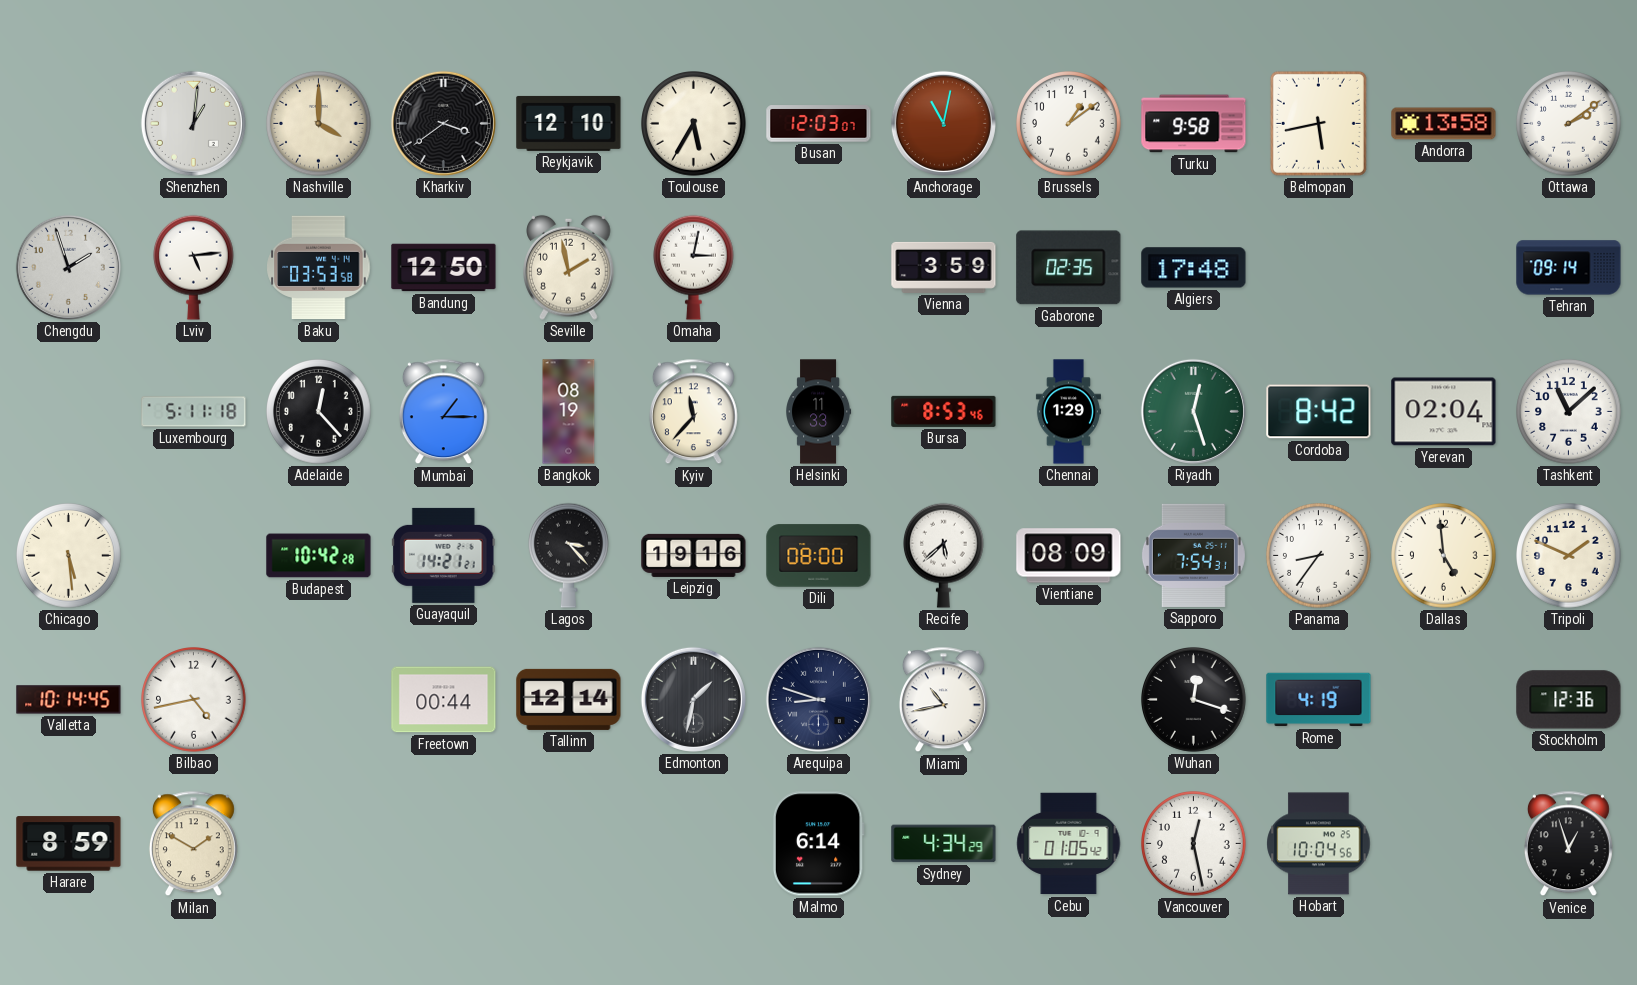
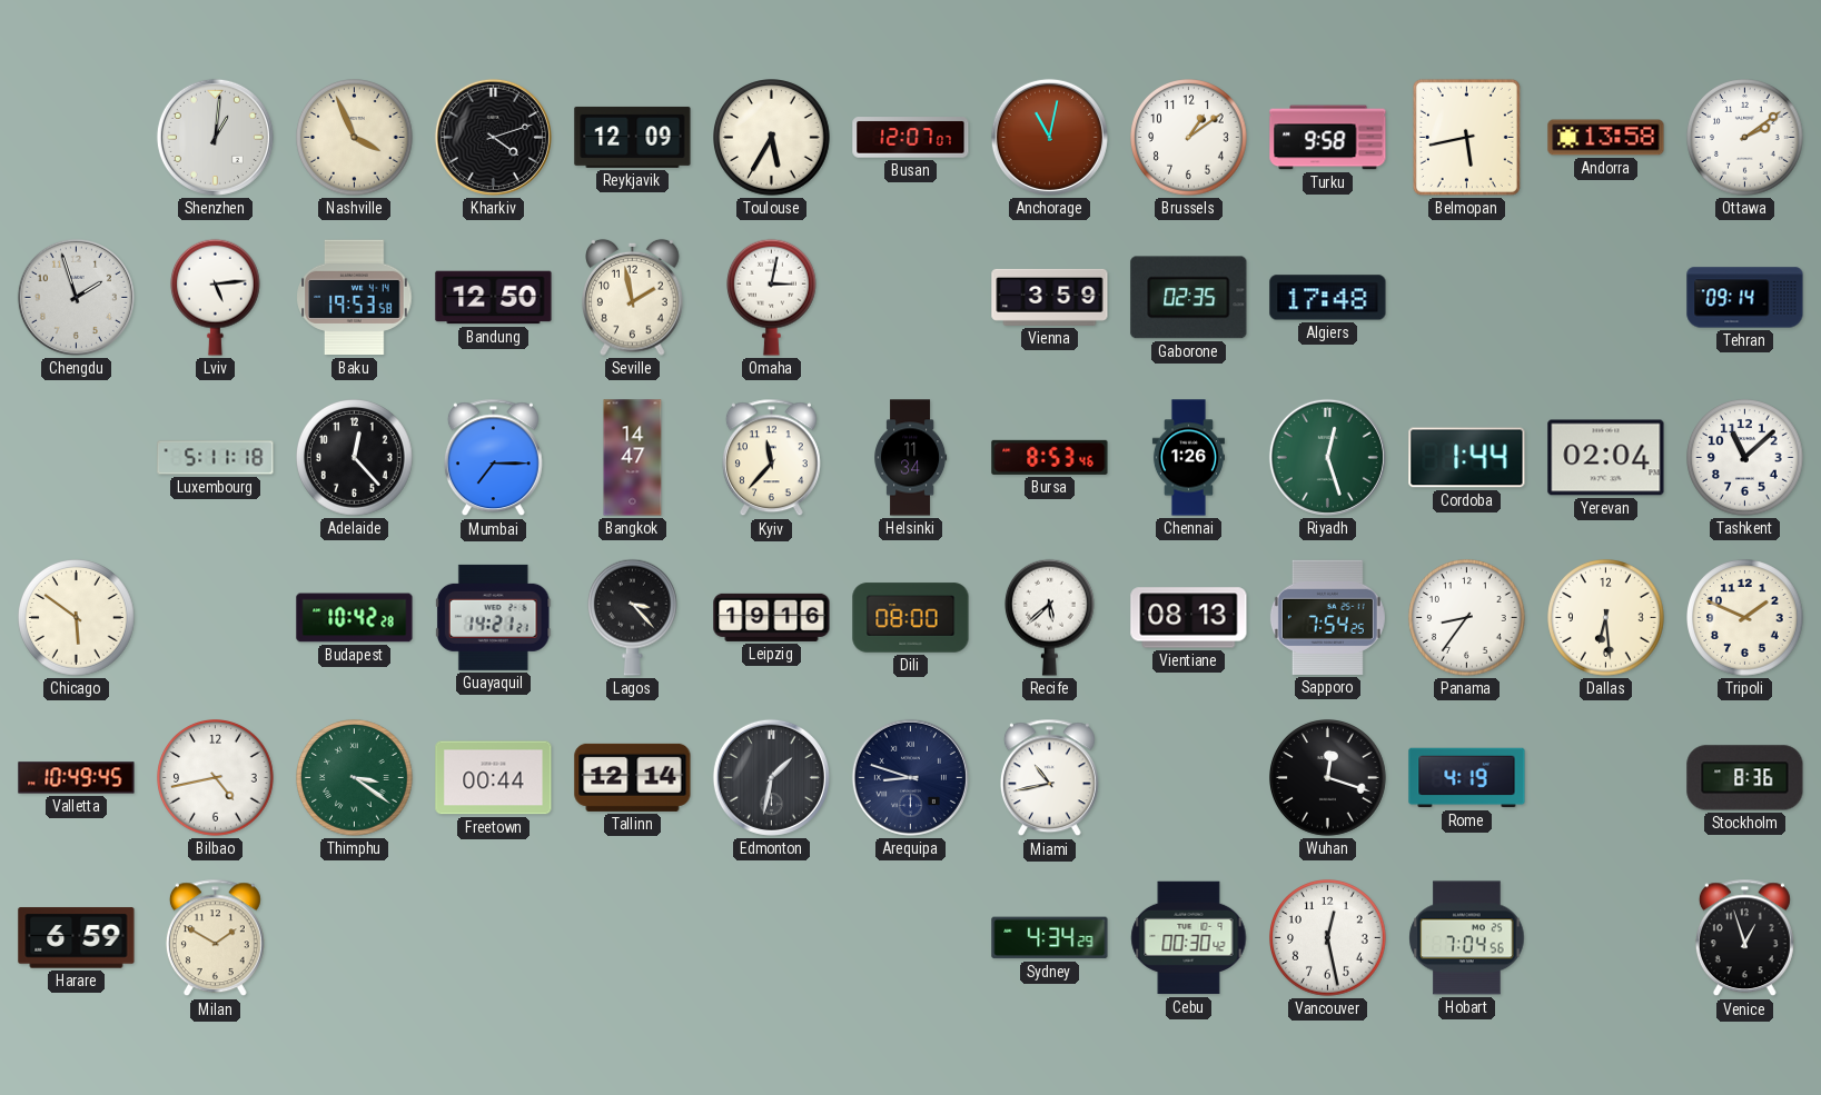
Nashville: 4:00 -> 3:56
Kharkiv: 3:39 -> 4:12
Reykjavik: 12:10 -> 12:09
Busan: 12:03 -> 12:07
Baku: 03:53 -> 19:53
Mumbai: 1:15 -> 7:15
Bangkok: 08:19 -> 14:47
Helsinki: 11:33 -> 11:34
Chennai: 1:29 -> 1:26
Cordoba: 8:42 -> 1:44
Chicago: 5:29 -> 5:51
Vientiane: 08:09 -> 08:13
Sapporo: 7:54:31 -> 7:54:25
Dallas: 4:59 -> 6:29
Valletta: 10:14 -> 10:49
Thimphu: none -> 3:21
Stockholm: 12:36 -> 8:36
Harare: 8:59 -> 6:59
Malmo: 6:14 -> none
Cebu: 01:05 -> 00:30
Hobart: 10:04 -> 7:04
